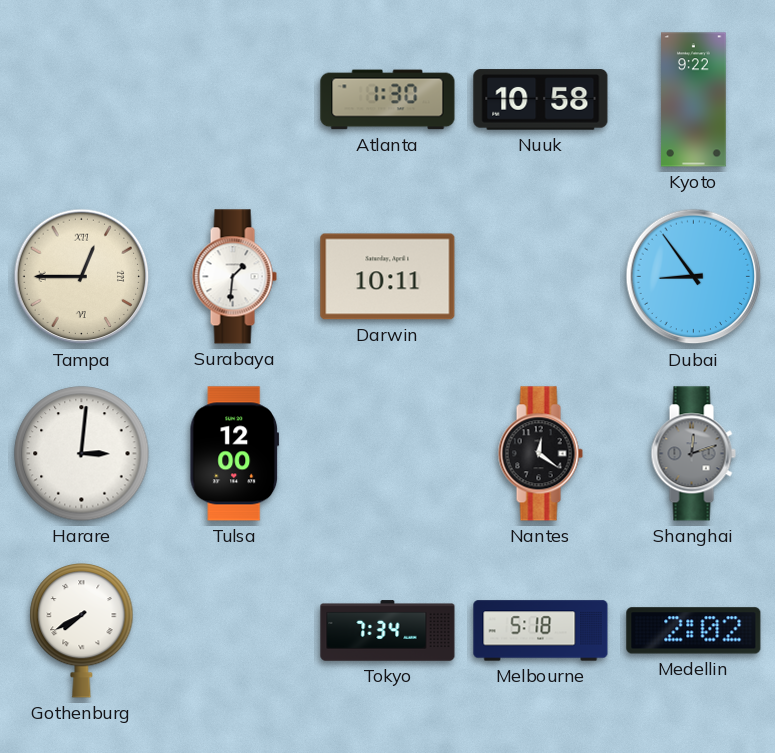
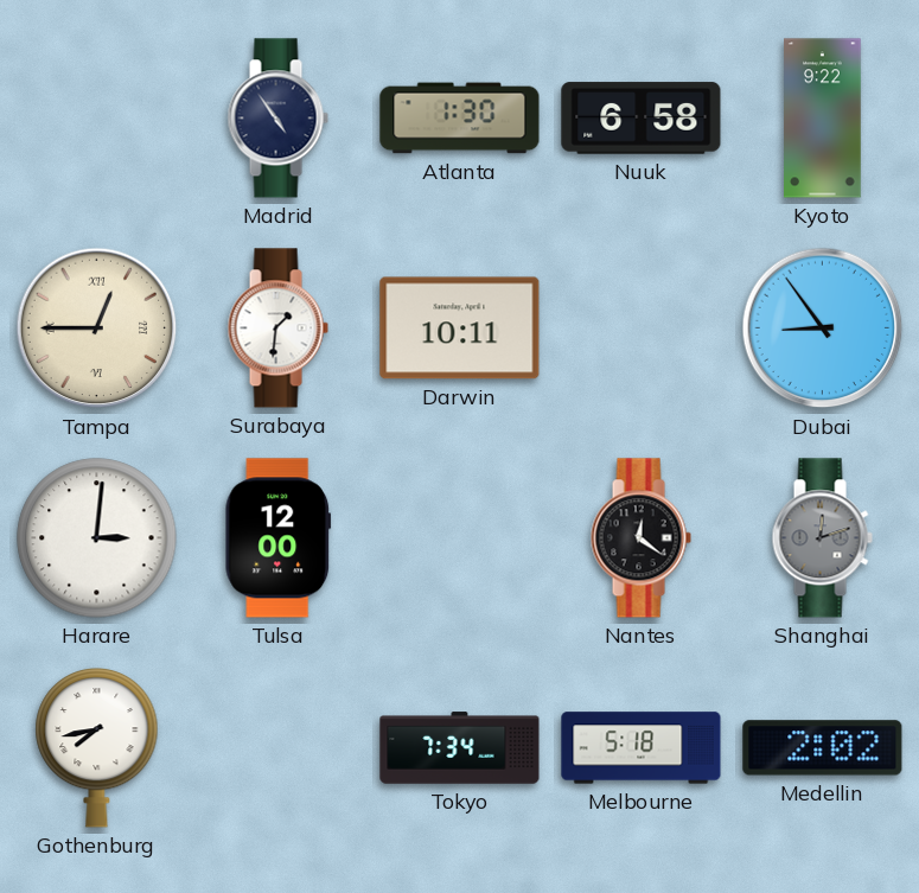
Madrid: none -> 4:54
Nuuk: 10:58 -> 6:58
Gothenburg: 7:40 -> 7:43
